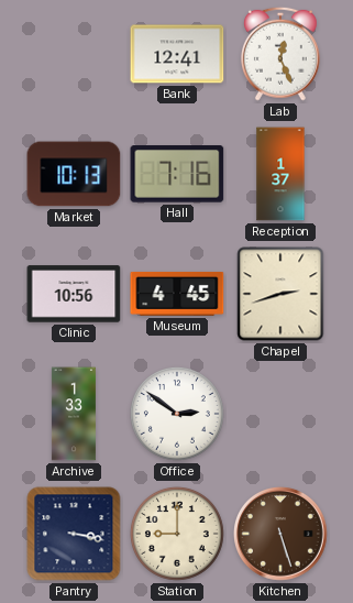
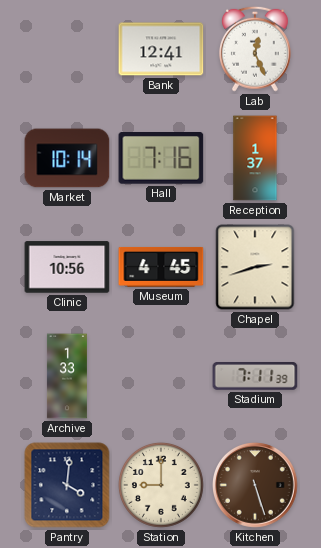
Market: 10:13 -> 10:14
Office: 2:51 -> none
Stadium: none -> 7:11
Pantry: 3:17 -> 4:01
